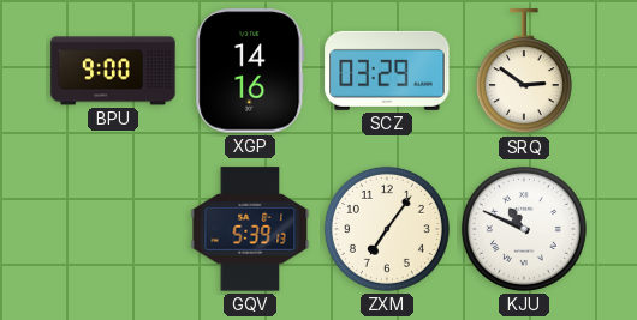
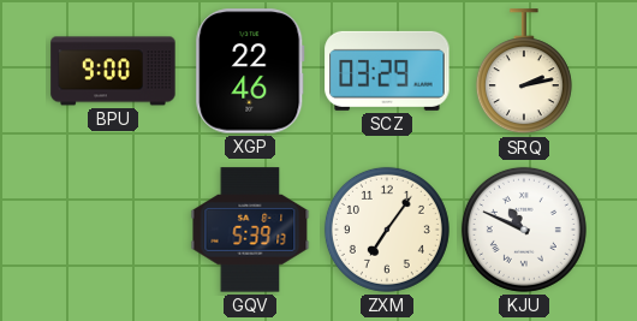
XGP: 14:16 -> 22:46
SRQ: 2:51 -> 2:13
